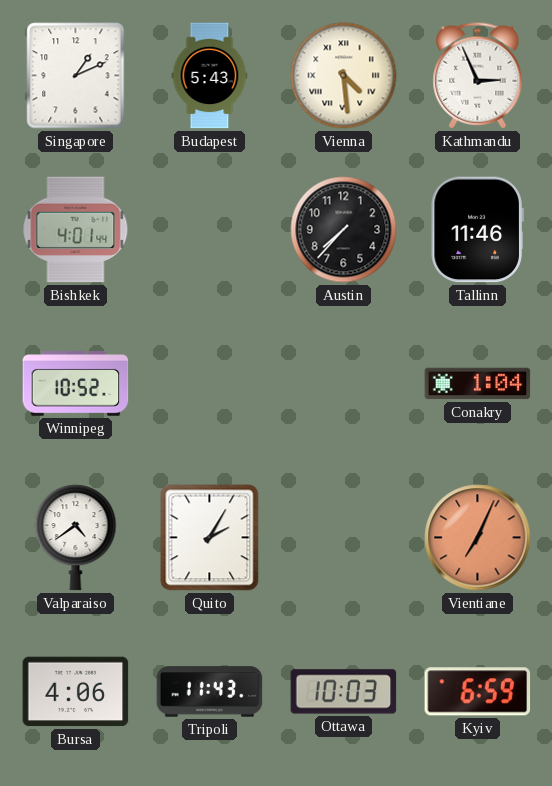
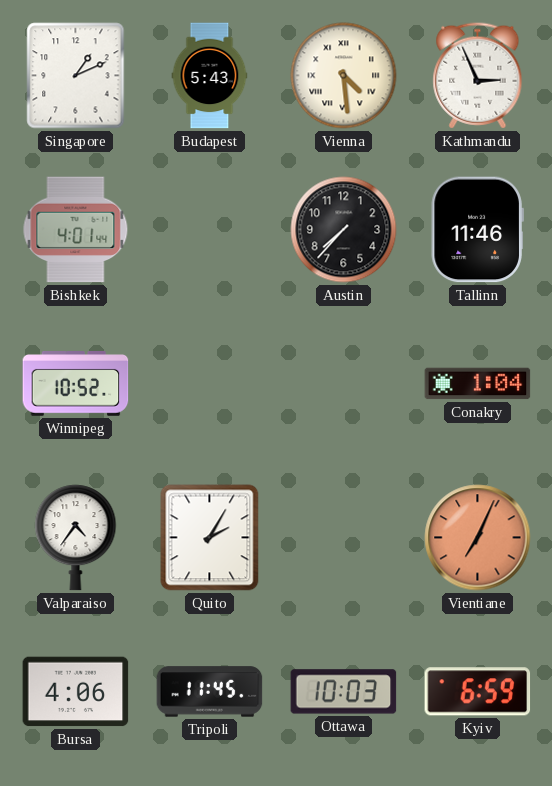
Valparaiso: 4:39 -> 4:36
Tripoli: 11:43 -> 11:45
